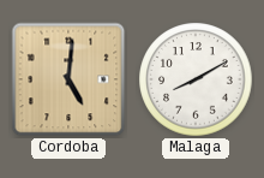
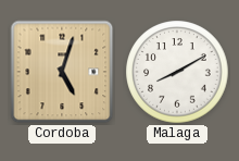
Cordoba: 5:01 -> 5:03
